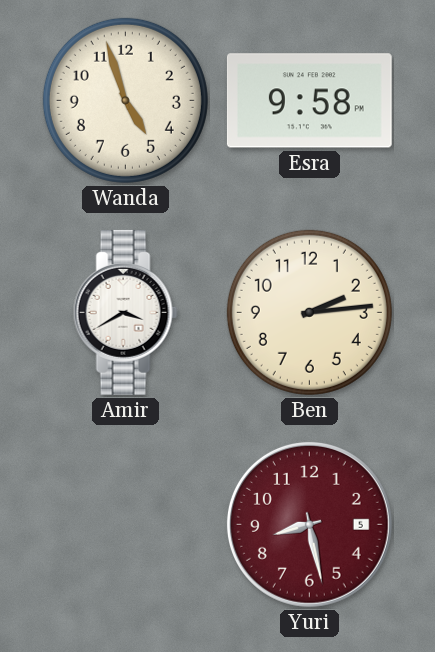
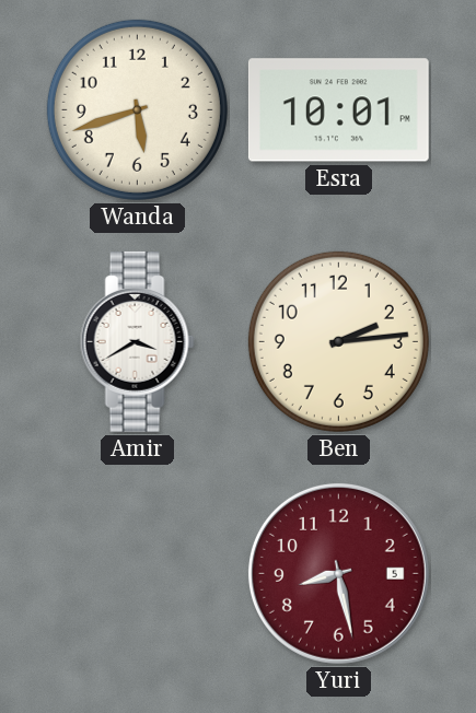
Wanda: 4:57 -> 5:42
Esra: 9:58 -> 10:01
